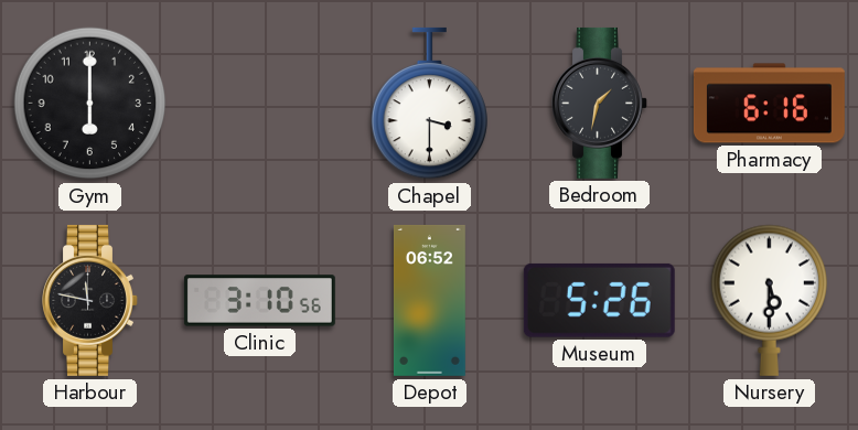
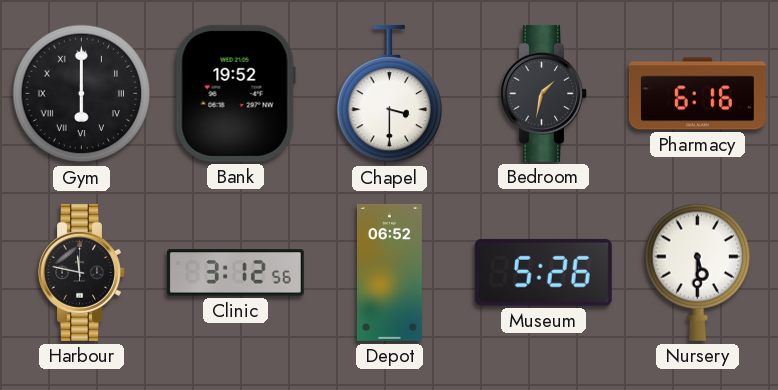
Gym numerals: Arabic -> Roman
Bank: none -> 19:52
Clinic: 3:10 -> 3:12
